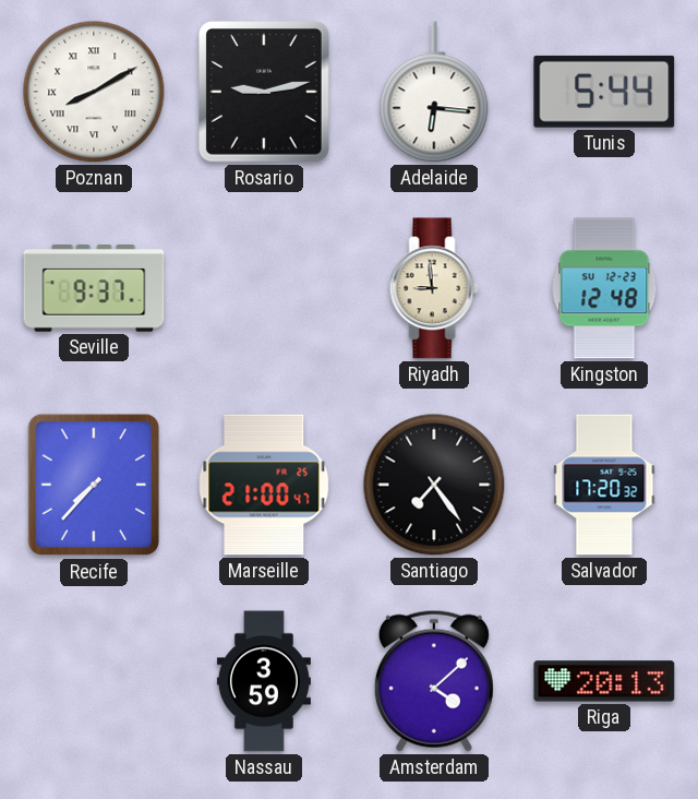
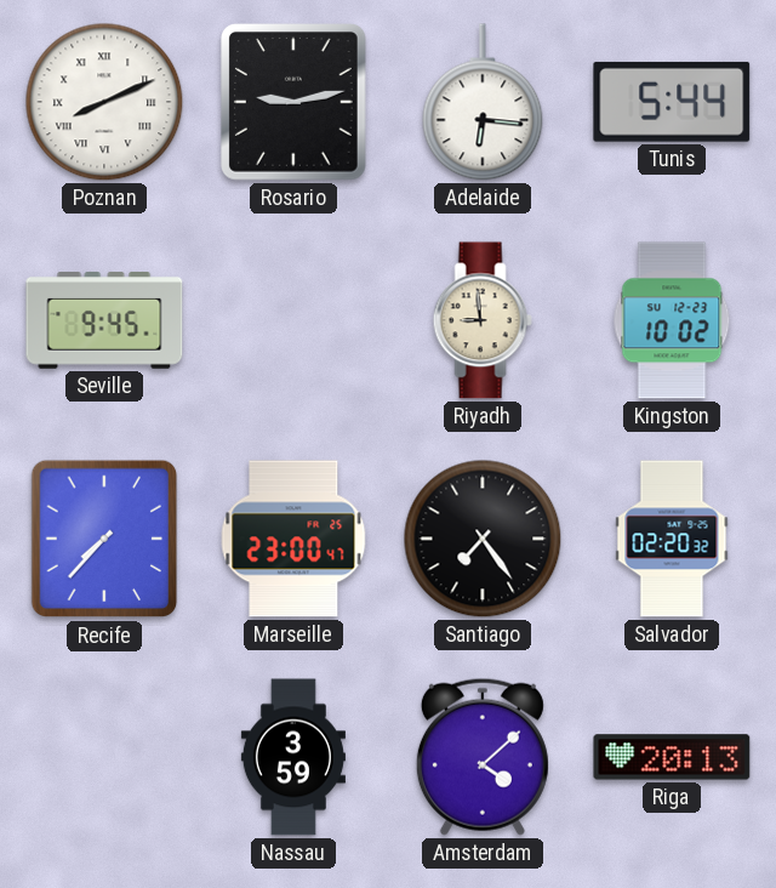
Poznan: 8:10 -> 8:11
Seville: 9:37 -> 9:45
Kingston: 12:48 -> 10:02
Marseille: 21:00 -> 23:00
Salvador: 17:20 -> 02:20
